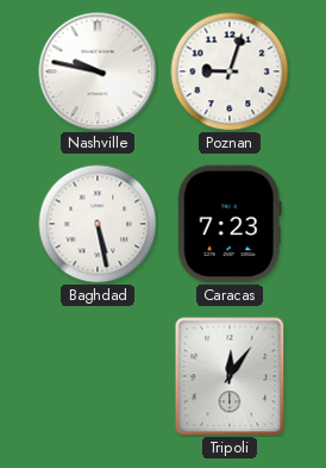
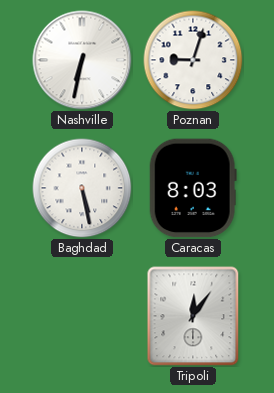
Nashville: 9:47 -> 6:32
Caracas: 7:23 -> 8:03
